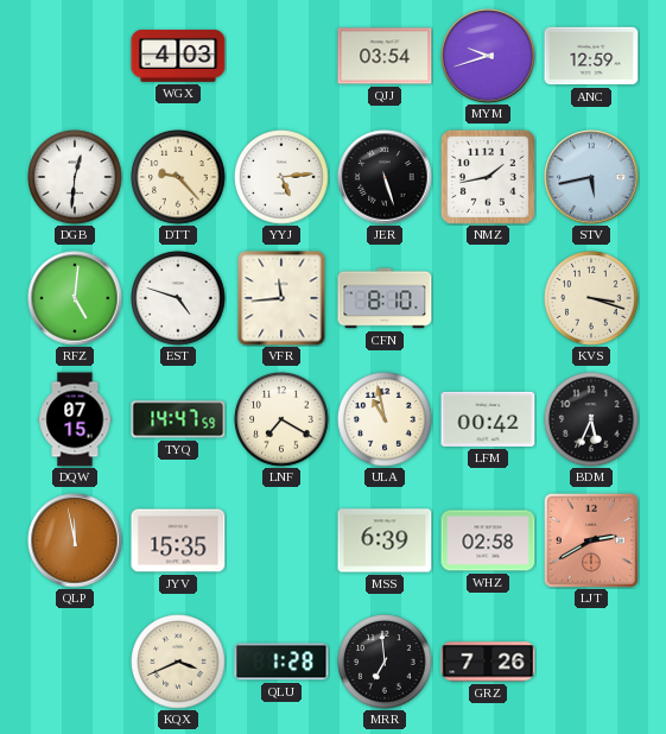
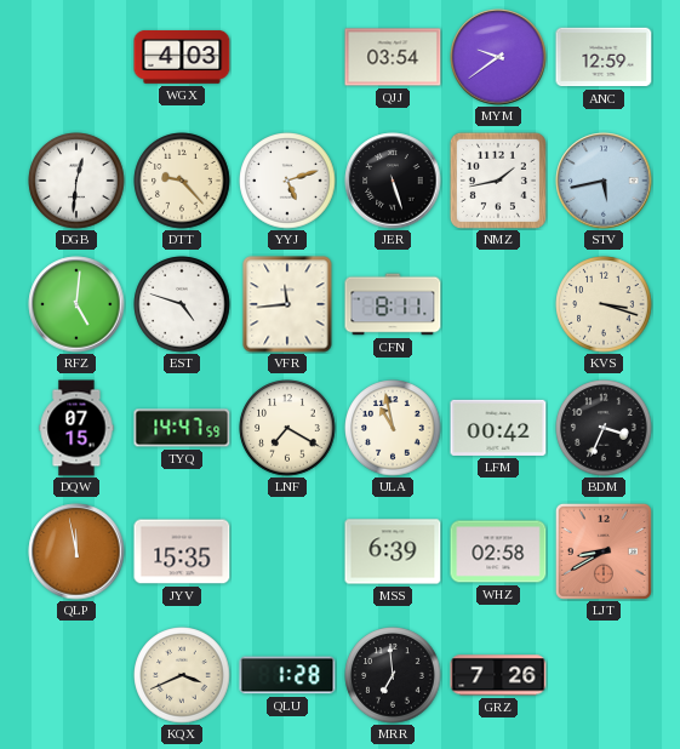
MYM: 9:42 -> 9:39
YYJ: 5:14 -> 5:12
CFN: 8:10 -> 8:11
BDM: 5:34 -> 3:34
LJT: 2:40 -> 8:40
